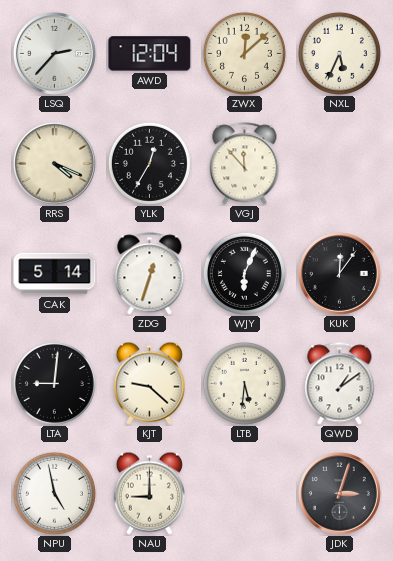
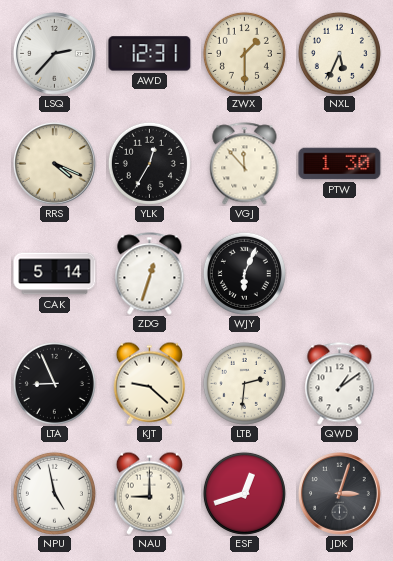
AWD: 12:04 -> 12:31
ZWX: 12:08 -> 1:30
PTW: none -> 1:30
KUK: 12:06 -> none
LTA: 9:01 -> 8:56
LTB: 5:31 -> 2:31
ESF: none -> 12:42
